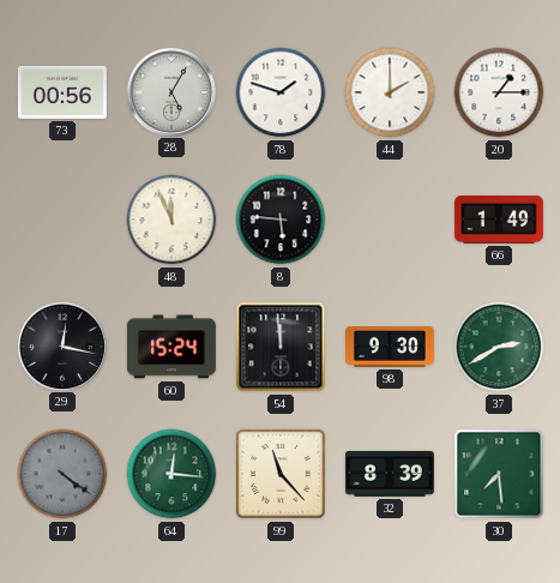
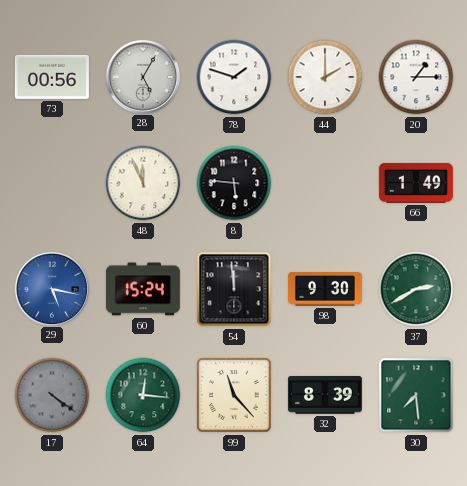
29: 12:17 -> 5:17
29 dial: black -> blue
